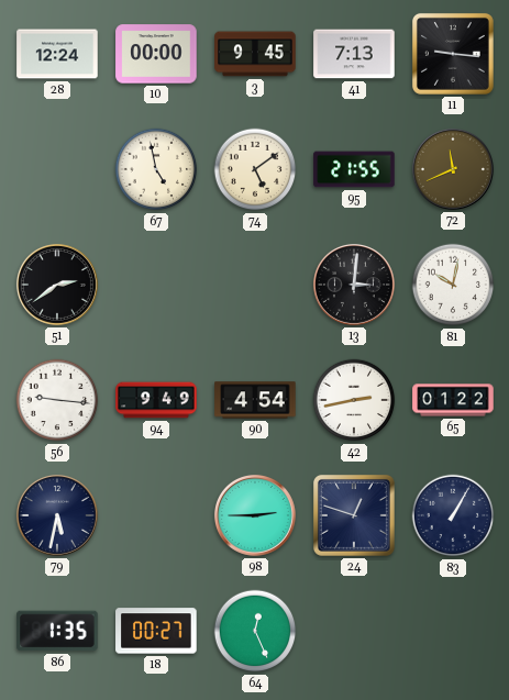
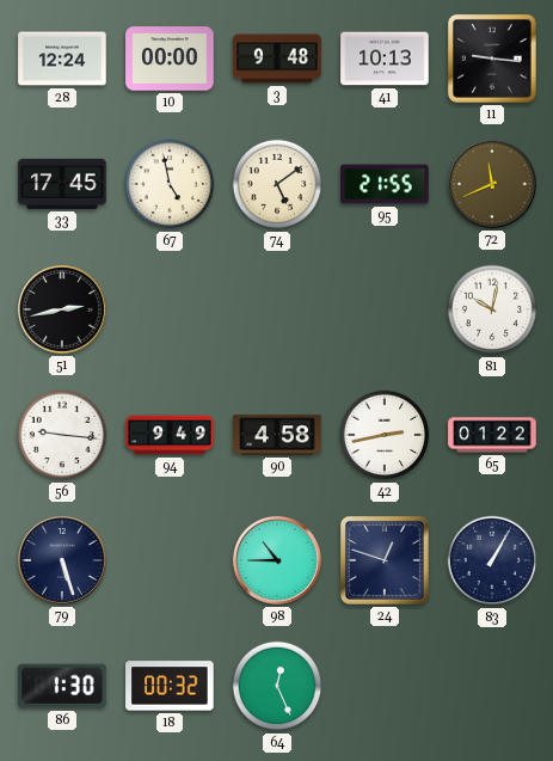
3: 9:45 -> 9:48
41: 7:13 -> 10:13
33: none -> 17:45
51: 2:39 -> 2:43
13: 3:01 -> none
90: 4:54 -> 4:58
79: 5:32 -> 5:27
98: 2:45 -> 10:45
86: 1:35 -> 1:30
18: 00:27 -> 00:32
